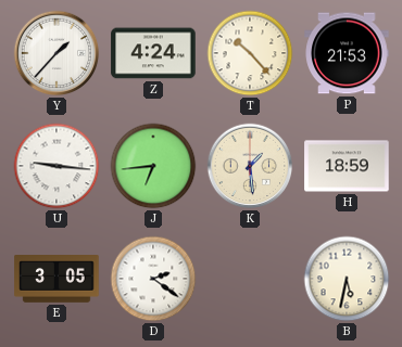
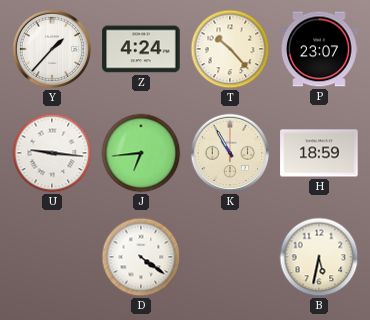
P: 21:53 -> 23:07
K: 1:29 -> 10:55
E: 3:05 -> none
D: 2:21 -> 4:21
